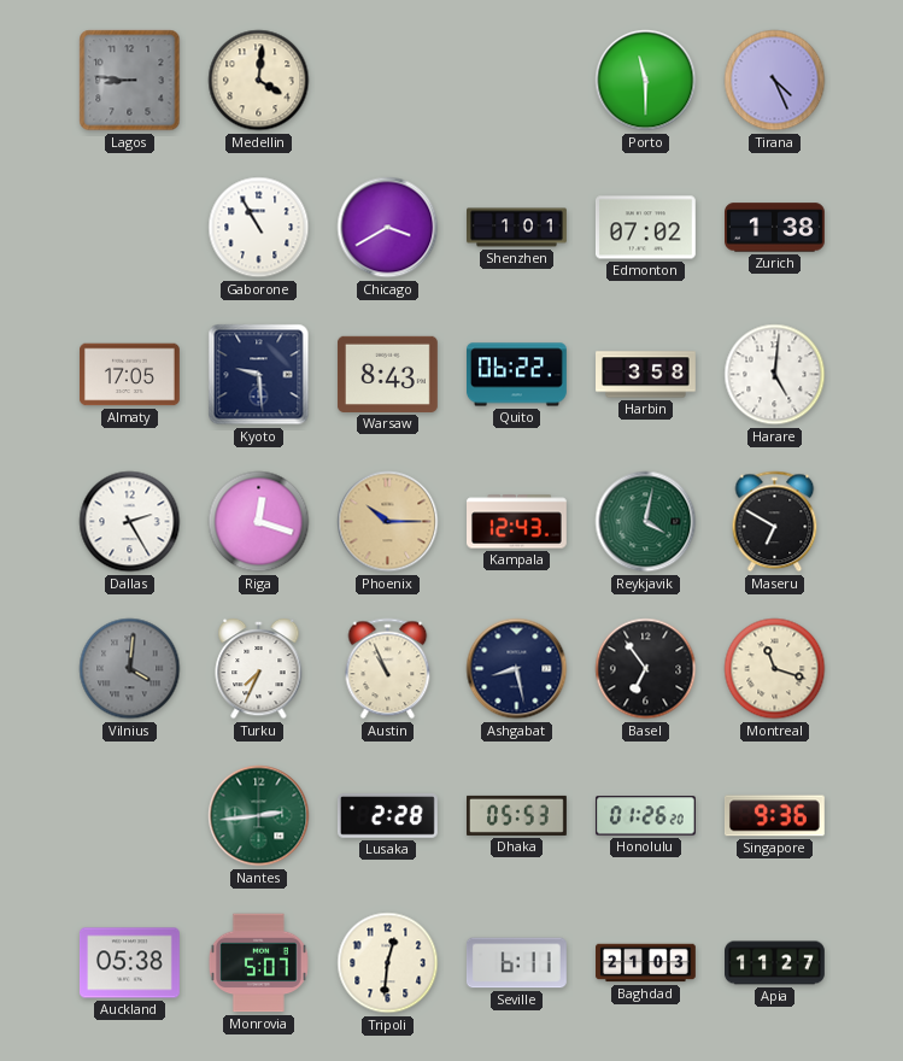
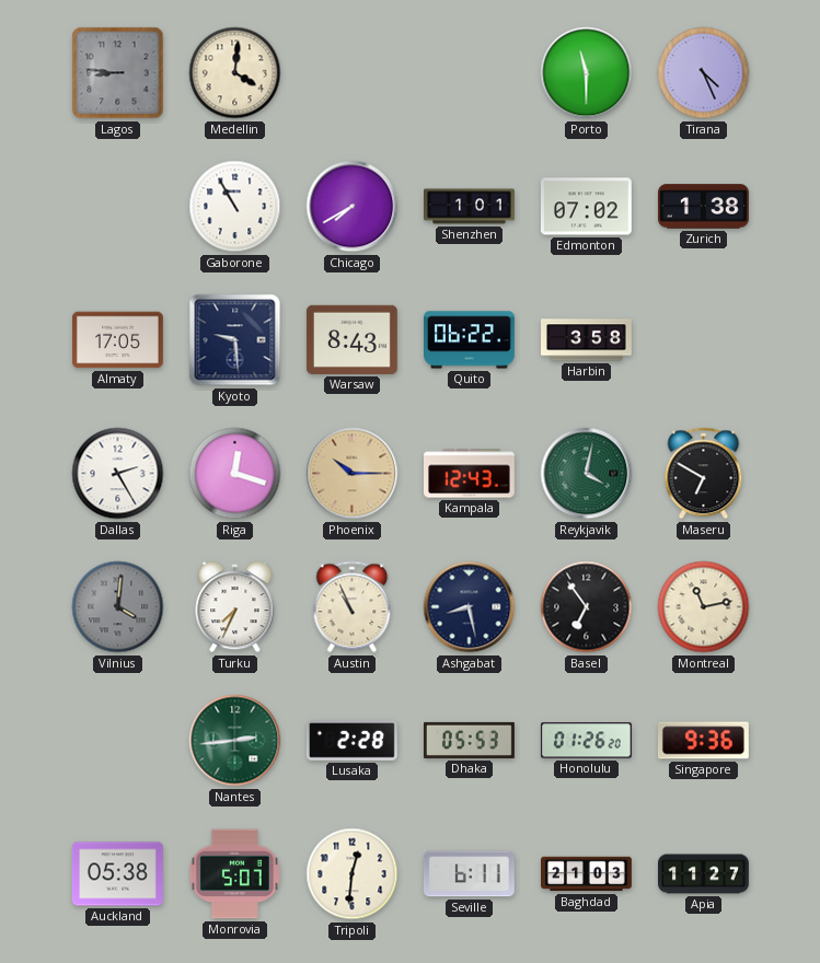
Chicago: 3:40 -> 7:40
Harare: 5:01 -> none
Montreal: 11:18 -> 11:13
